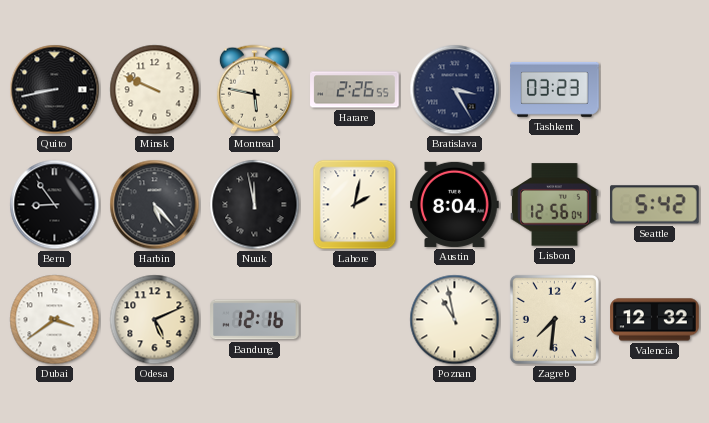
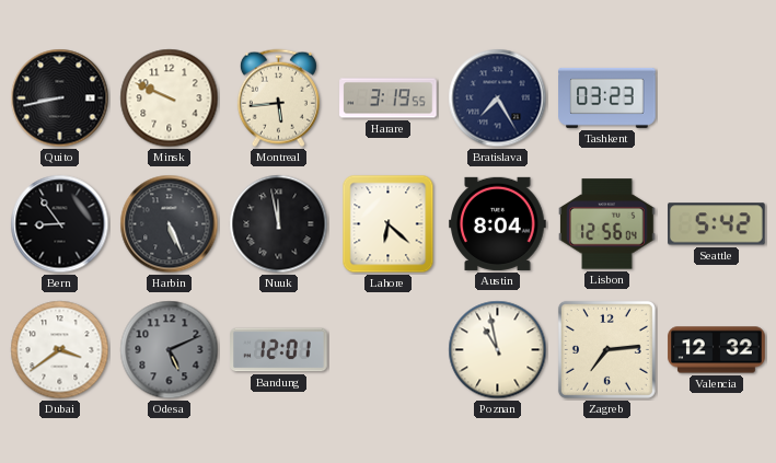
Montreal: 5:47 -> 5:44
Harare: 2:26 -> 3:19
Bratislava: 3:25 -> 7:25
Harbin: 5:23 -> 5:26
Lahore: 2:02 -> 6:22
Odesa dial: cream -> grey
Bandung: 12:16 -> 12:01
Zagreb: 7:31 -> 7:14
